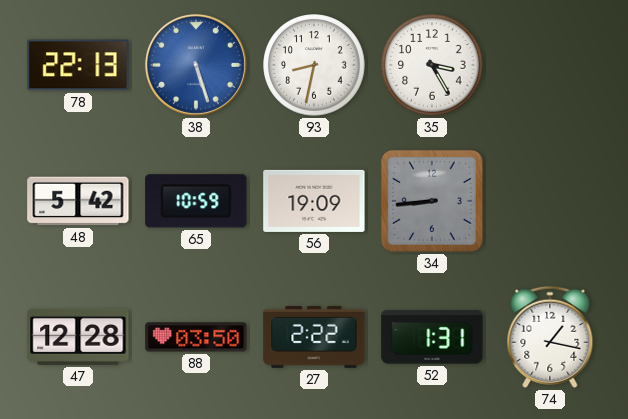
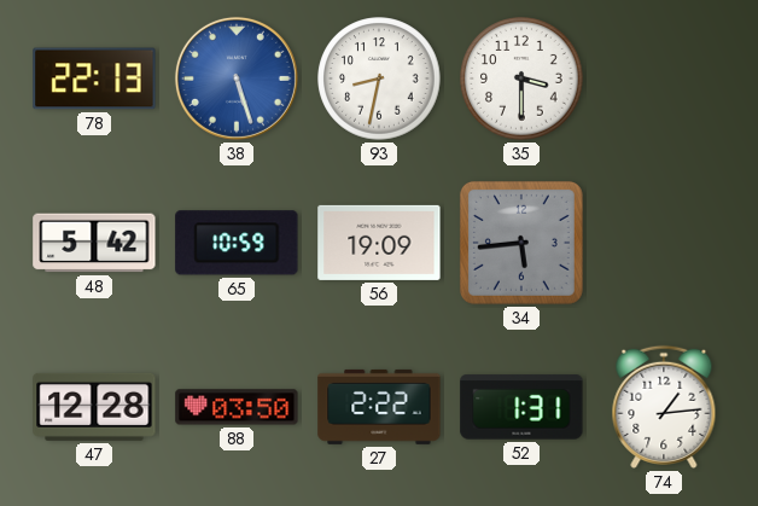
35: 3:25 -> 3:30
34: 8:44 -> 5:44
74: 1:17 -> 1:14
